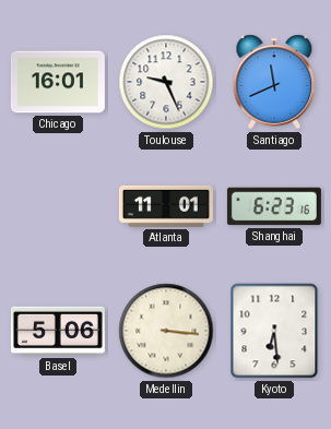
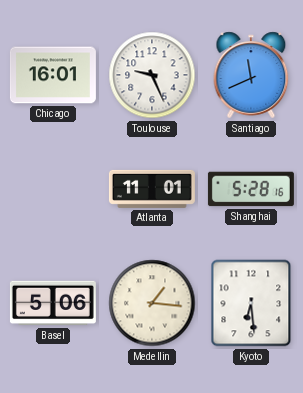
Shanghai: 6:23 -> 5:28
Medellin: 3:16 -> 1:16
